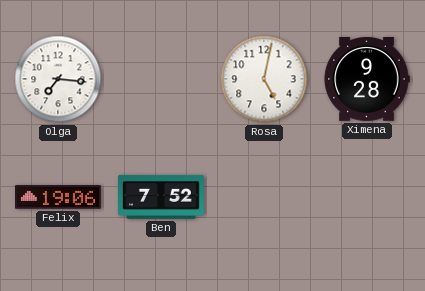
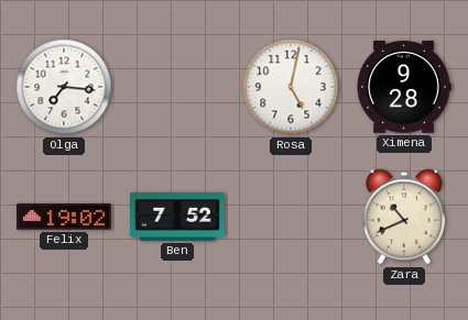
Felix: 19:06 -> 19:02
Zara: none -> 10:41
